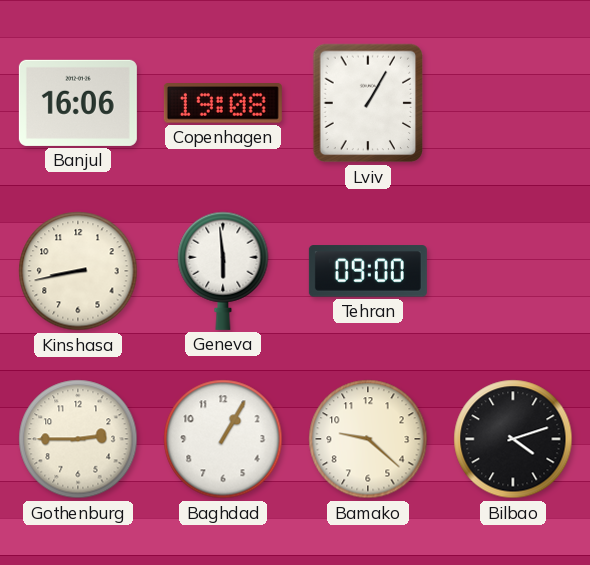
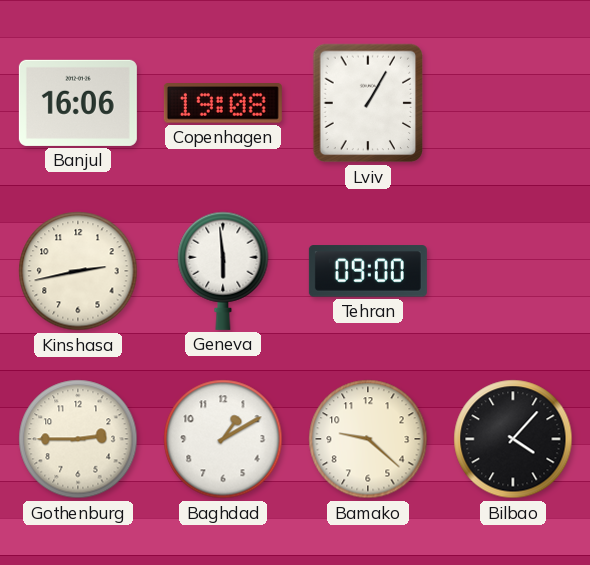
Kinshasa: 8:43 -> 2:43
Baghdad: 1:05 -> 1:10
Bilbao: 4:12 -> 4:07
